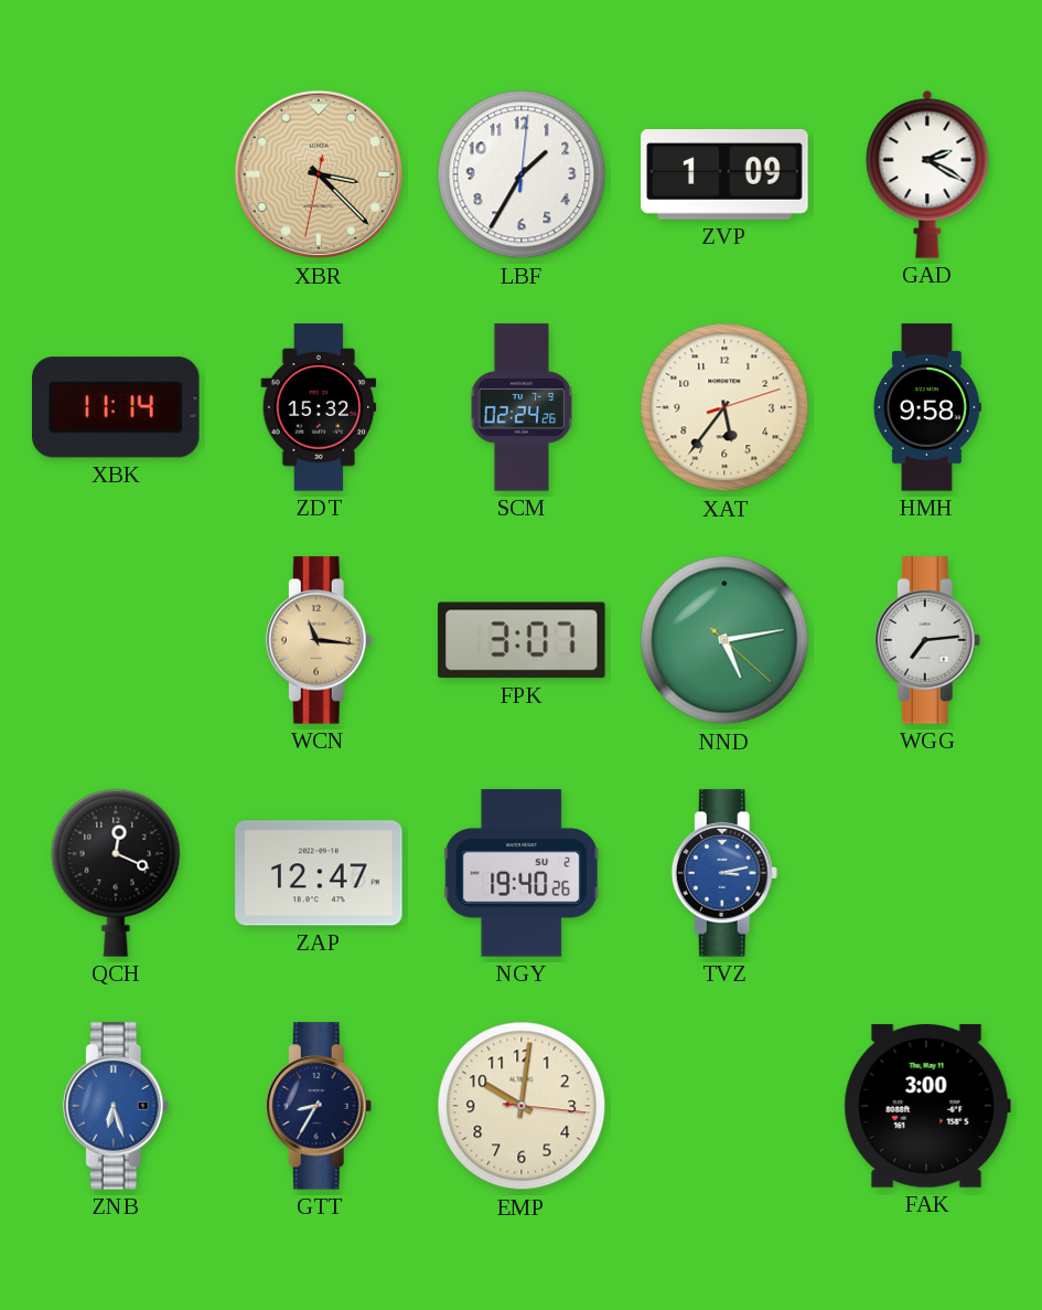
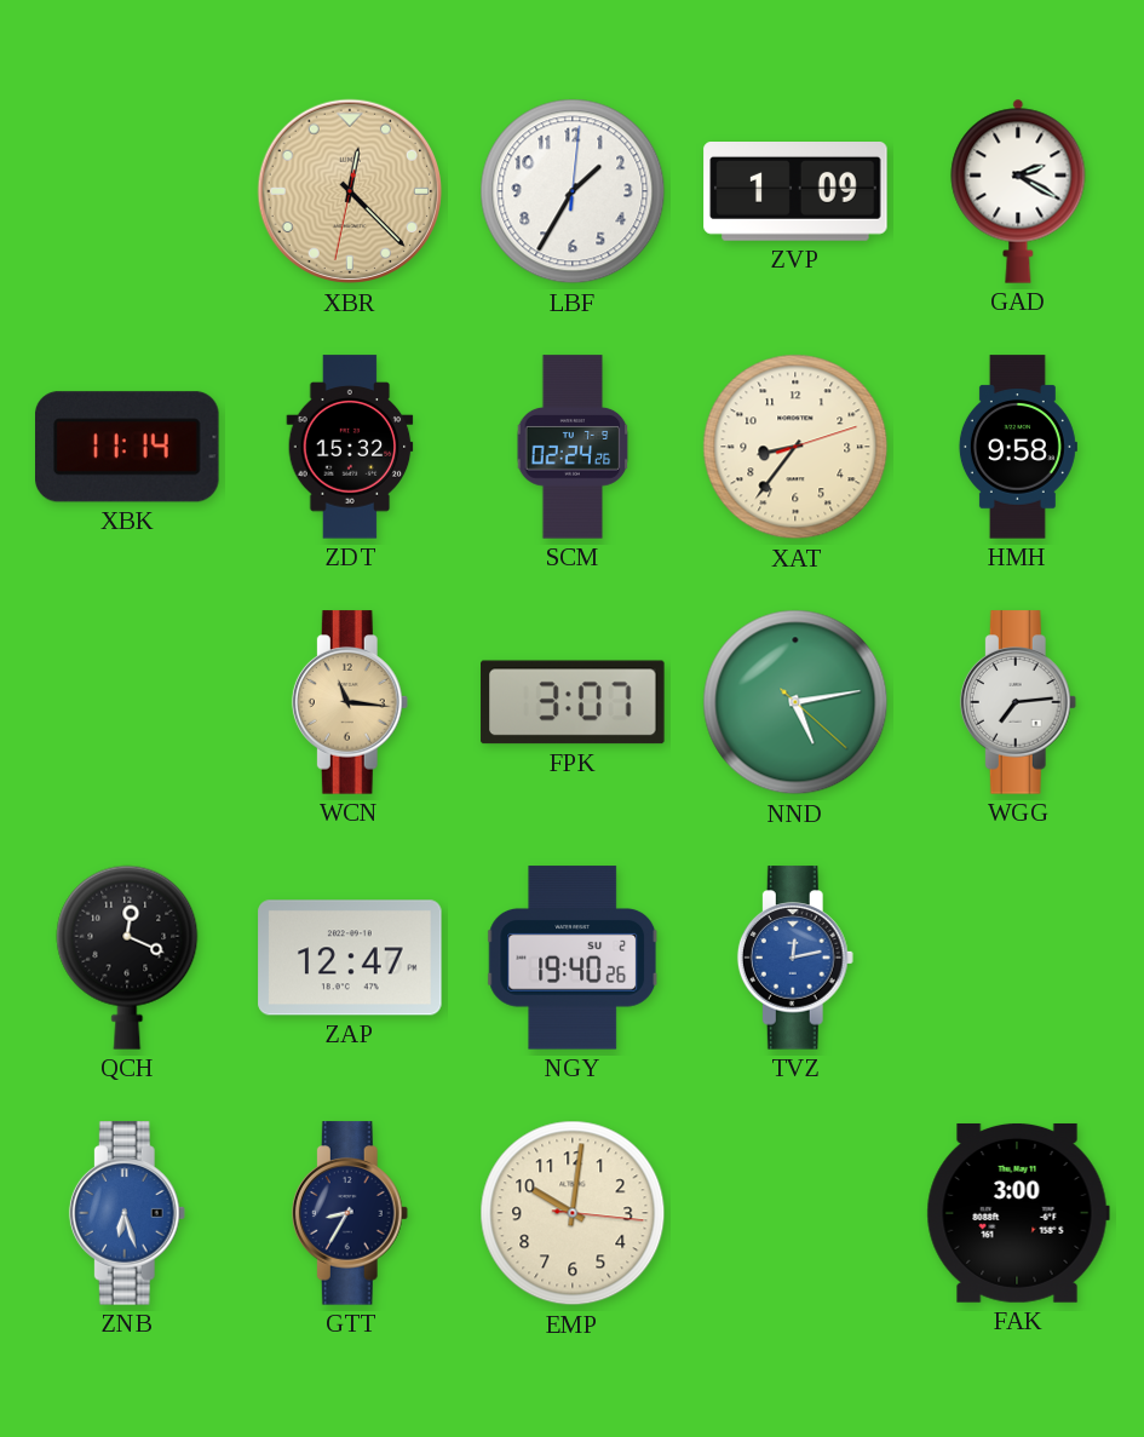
XBR: 3:22 -> 12:22
XAT: 5:36 -> 8:36
TVZ: 3:13 -> 12:13
